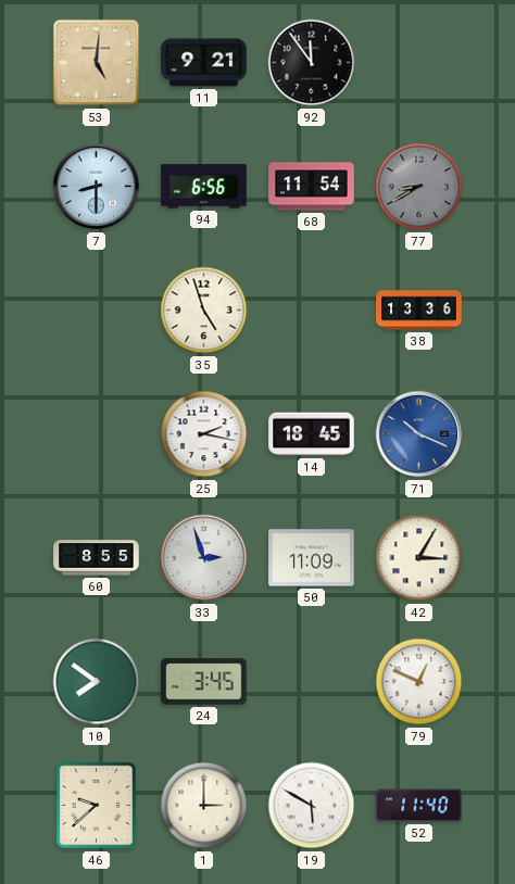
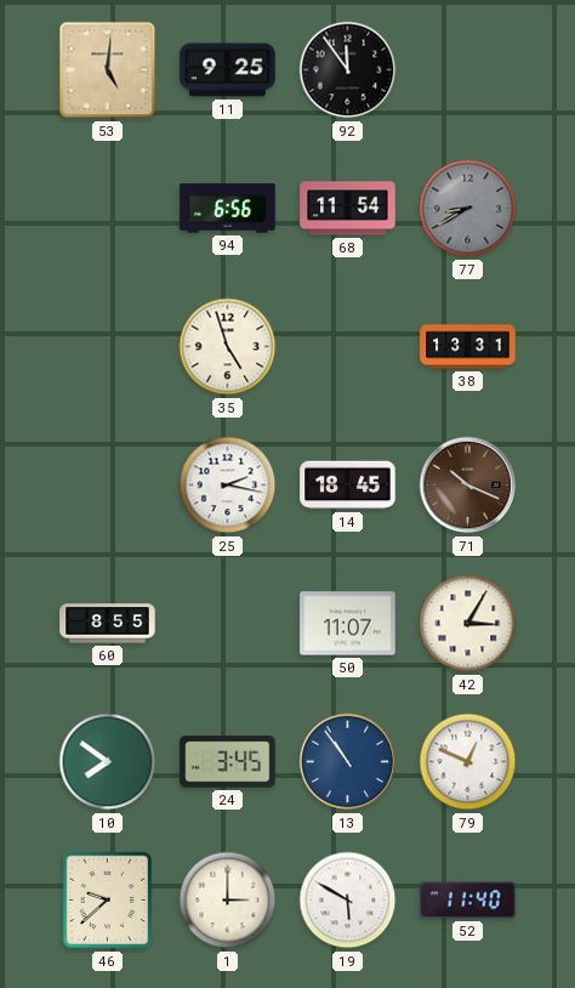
11: 9:21 -> 9:25
7: 8:30 -> none
38: 13:36 -> 13:31
71 dial: blue -> brown
33: 2:57 -> none
50: 11:09 -> 11:07
13: none -> 10:54
